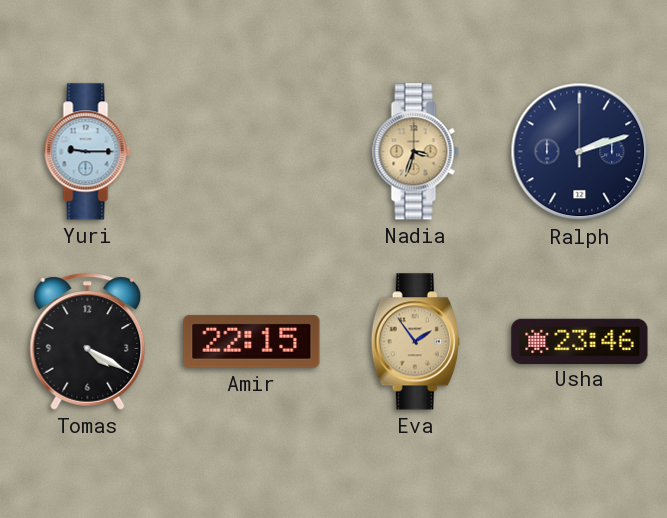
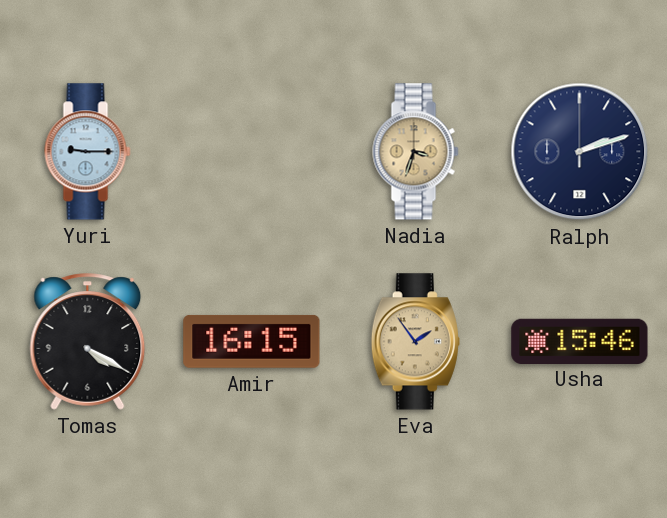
Amir: 22:15 -> 16:15
Usha: 23:46 -> 15:46
